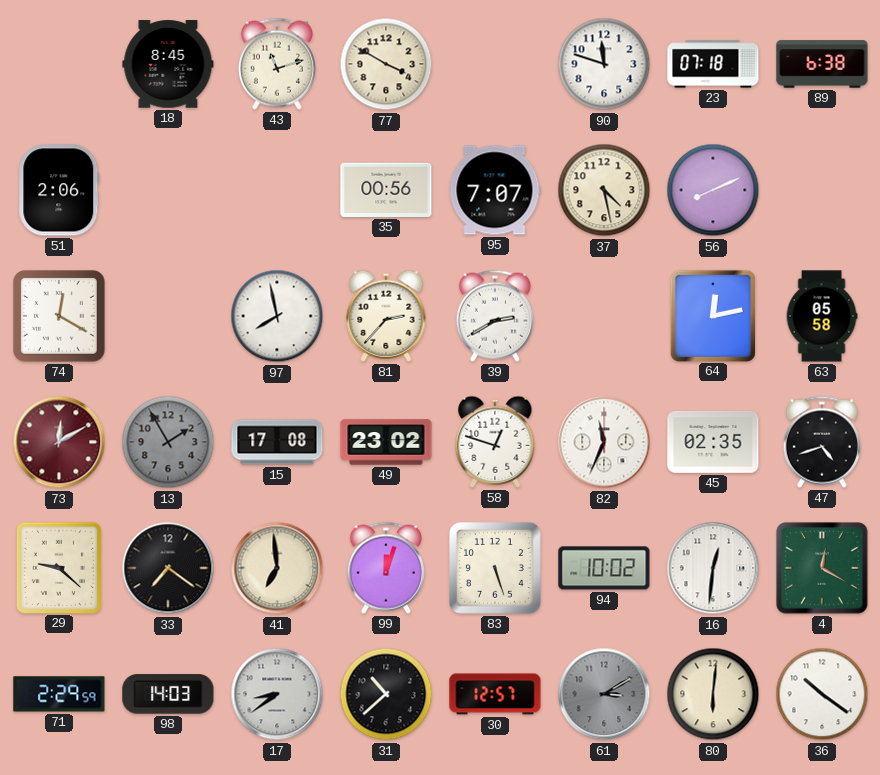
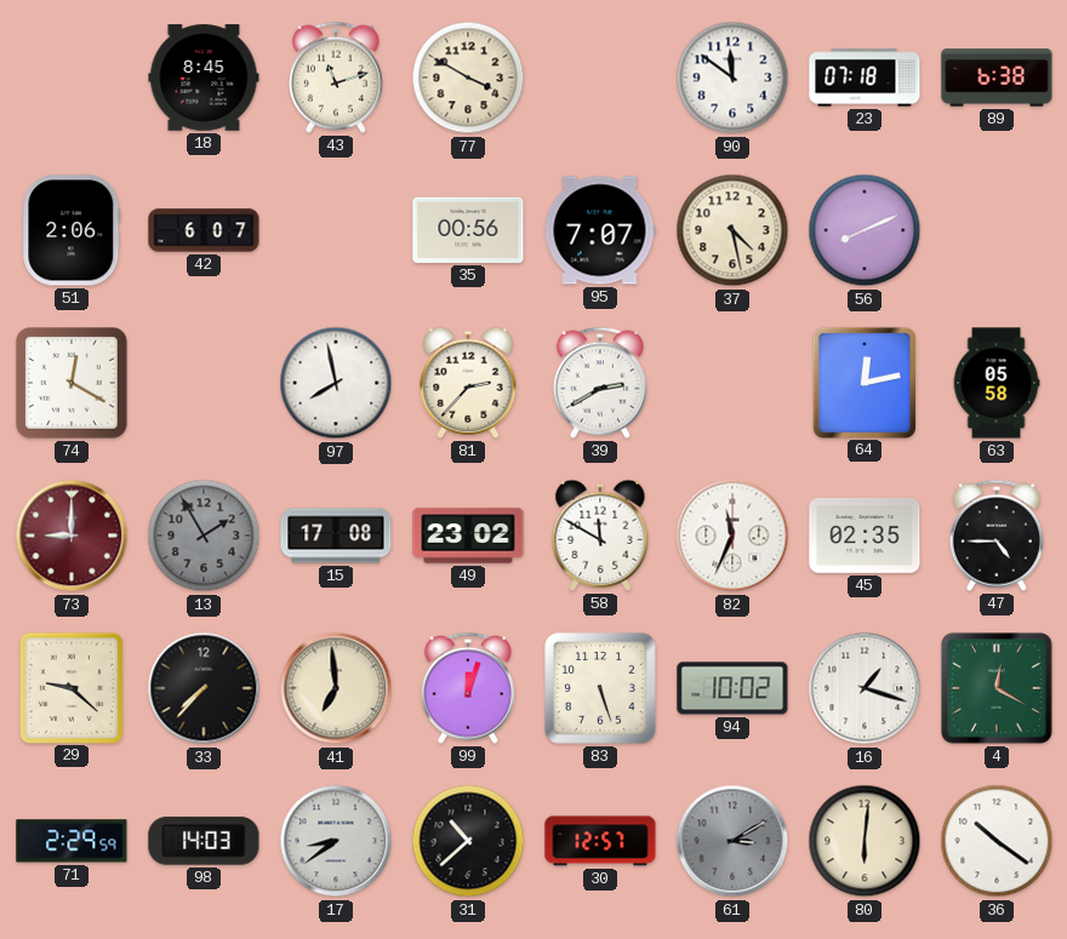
90: 11:48 -> 11:51
42: none -> 6:07
73: 12:10 -> 9:00
58: 12:48 -> 11:50
47: 4:42 -> 4:45
33: 7:21 -> 7:37
16: 12:31 -> 1:18
